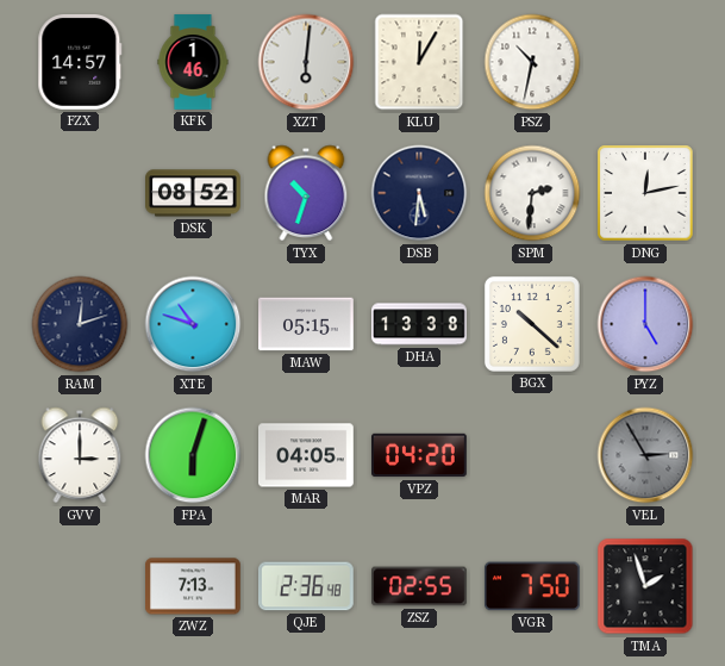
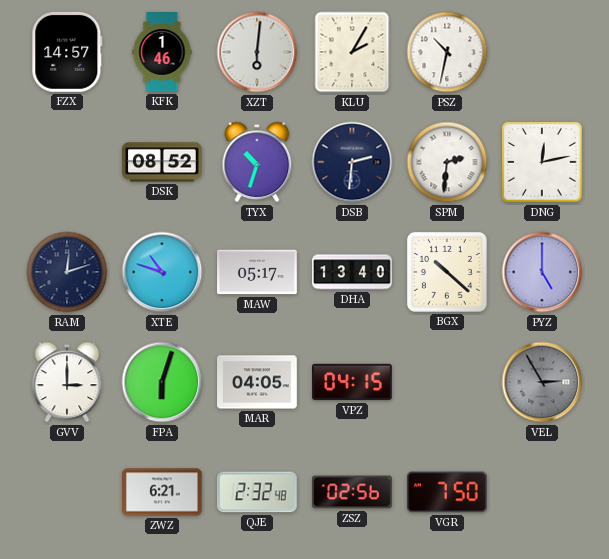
KLU: 12:05 -> 2:05
DSB: 5:31 -> 2:31
MAW: 05:15 -> 05:17
DHA: 13:38 -> 13:40
VPZ: 04:20 -> 04:15
ZWZ: 7:13 -> 6:21
QJE: 2:36 -> 2:32
ZSZ: 02:55 -> 02:56
TMA: 1:57 -> none
